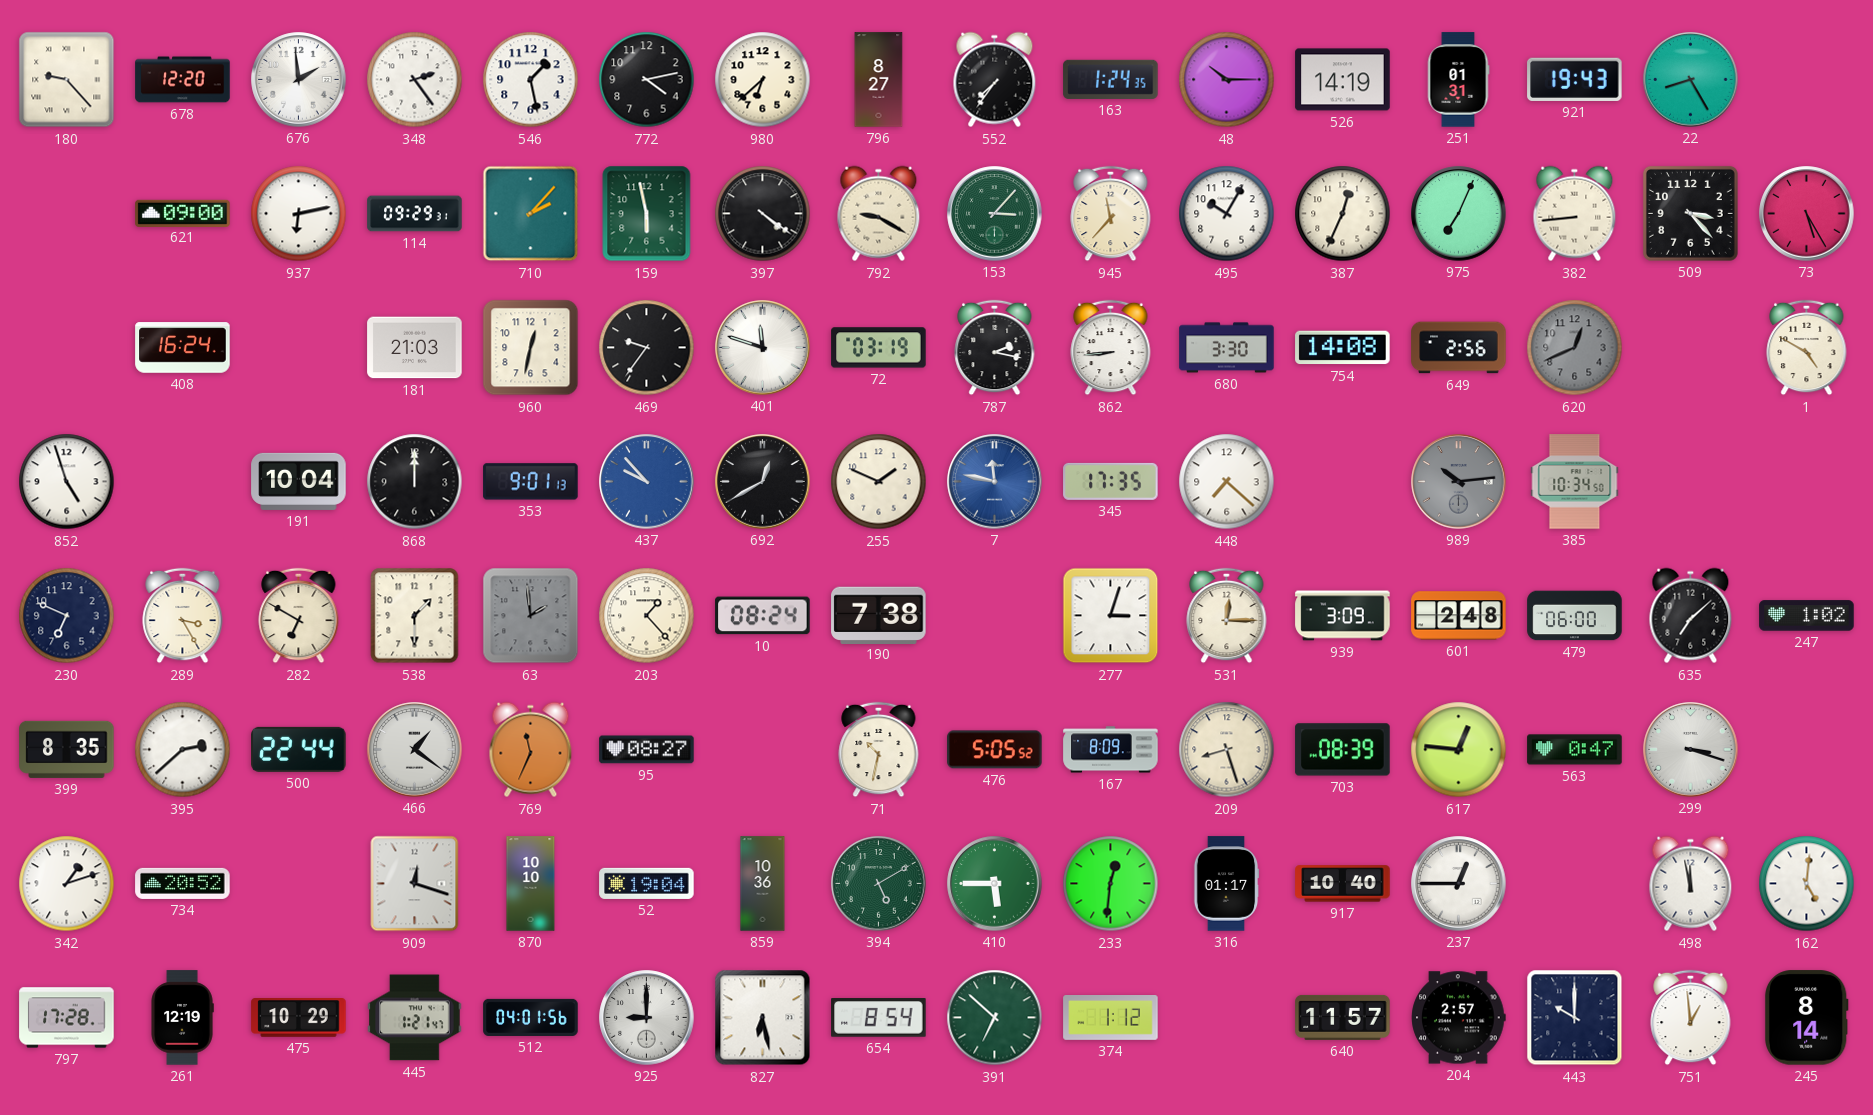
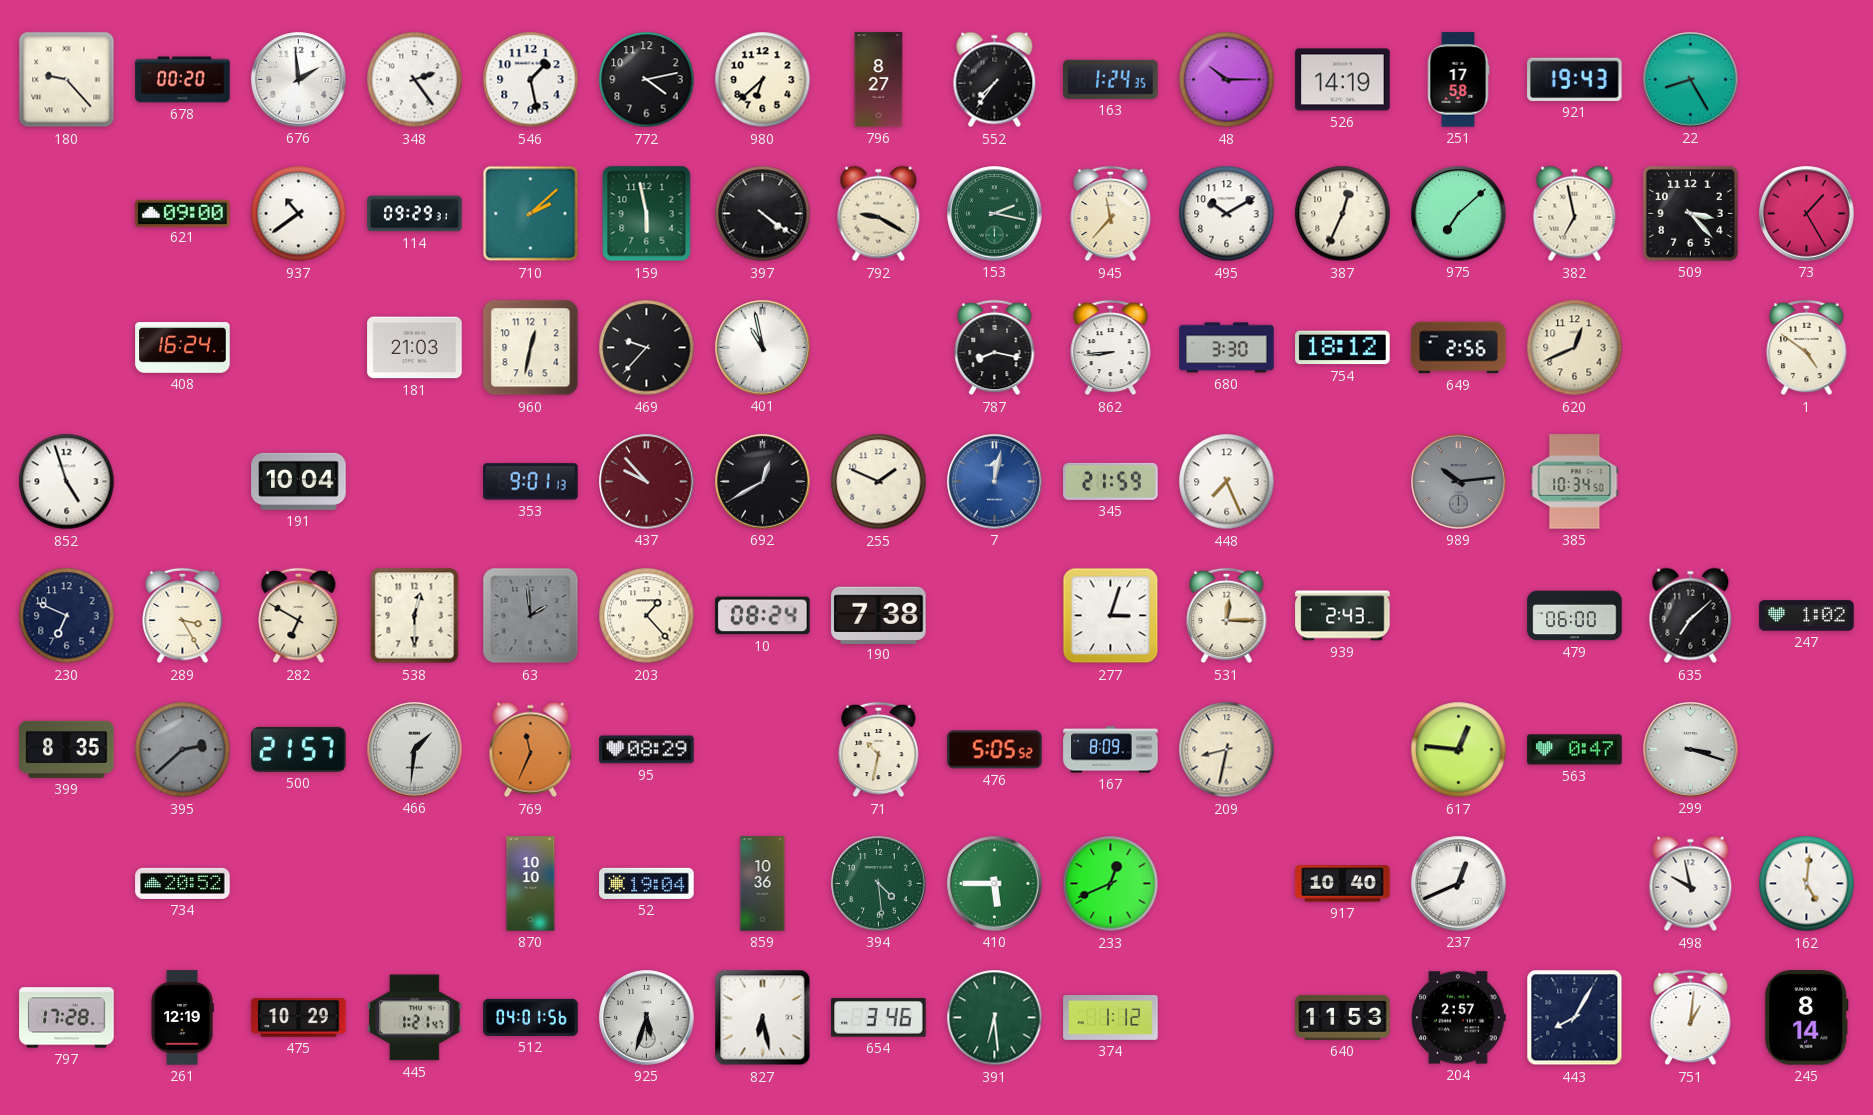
678: 12:20 -> 00:20
251: 01:31 -> 17:58
937: 6:13 -> 10:39
710: 2:07 -> 2:08
153: 3:07 -> 2:17
495: 10:05 -> 10:10
975: 7:04 -> 7:08
382: 8:44 -> 6:58
73: 5:25 -> 1:25
469: 9:36 -> 9:37
401: 11:48 -> 10:58
72: 03:19 -> none
787: 2:17 -> 8:17
754: 14:08 -> 18:12
620 dial: grey -> cream
1: 4:50 -> 4:51
868: 12:00 -> none
437 dial: blue -> burgundy
7: 11:47 -> 12:02
345: 17:35 -> 21:59
448: 7:22 -> 7:26
538: 1:30 -> 12:30
939: 3:09 -> 2:43
601: 2:48 -> none
395 dial: white -> grey
500: 22:44 -> 21:57
466: 1:21 -> 1:31
95: 08:27 -> 08:29
209: 8:27 -> 8:32
703: 08:39 -> none
342: 1:12 -> none
909: 12:18 -> none
394: 5:10 -> 4:29
233: 12:31 -> 12:41
316: 01:17 -> none
237: 12:45 -> 12:41
498: 11:58 -> 9:58
925: 9:00 -> 5:33
654: 8:54 -> 3:46
391: 6:52 -> 6:29
640: 11:57 -> 11:53
443: 10:00 -> 8:05
751: 12:59 -> 1:01
